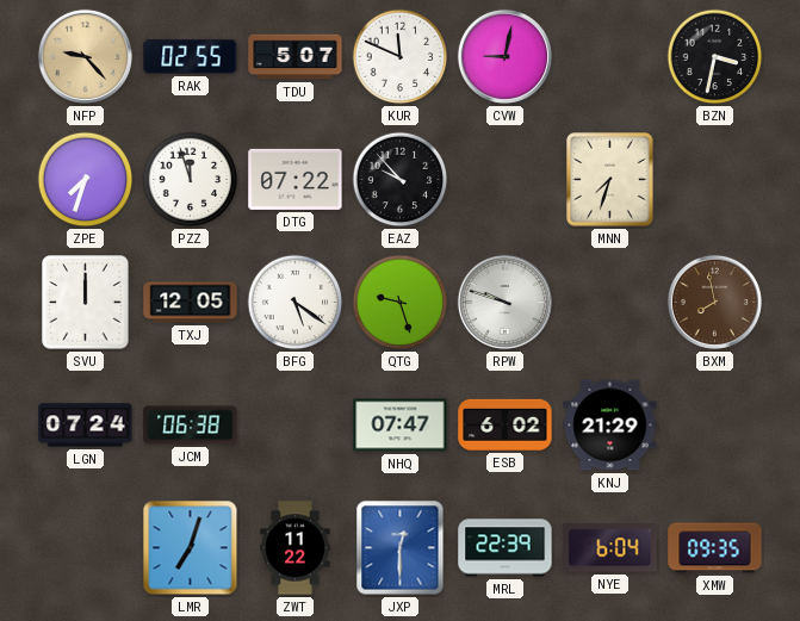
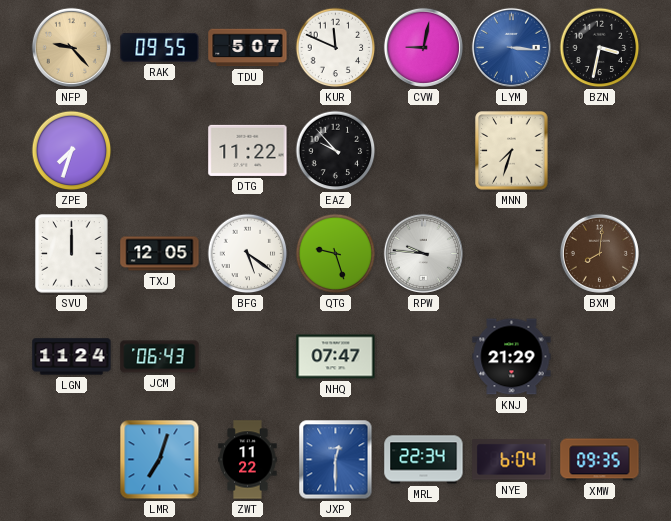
RAK: 02:55 -> 09:55
LYM: none -> 3:16
PZZ: 11:57 -> none
DTG: 07:22 -> 11:22
RPW: 9:48 -> 9:46
BXM: 7:58 -> 8:01
LGN: 07:24 -> 11:24
JCM: 06:38 -> 06:43
ESB: 6:02 -> none
MRL: 22:39 -> 22:34
